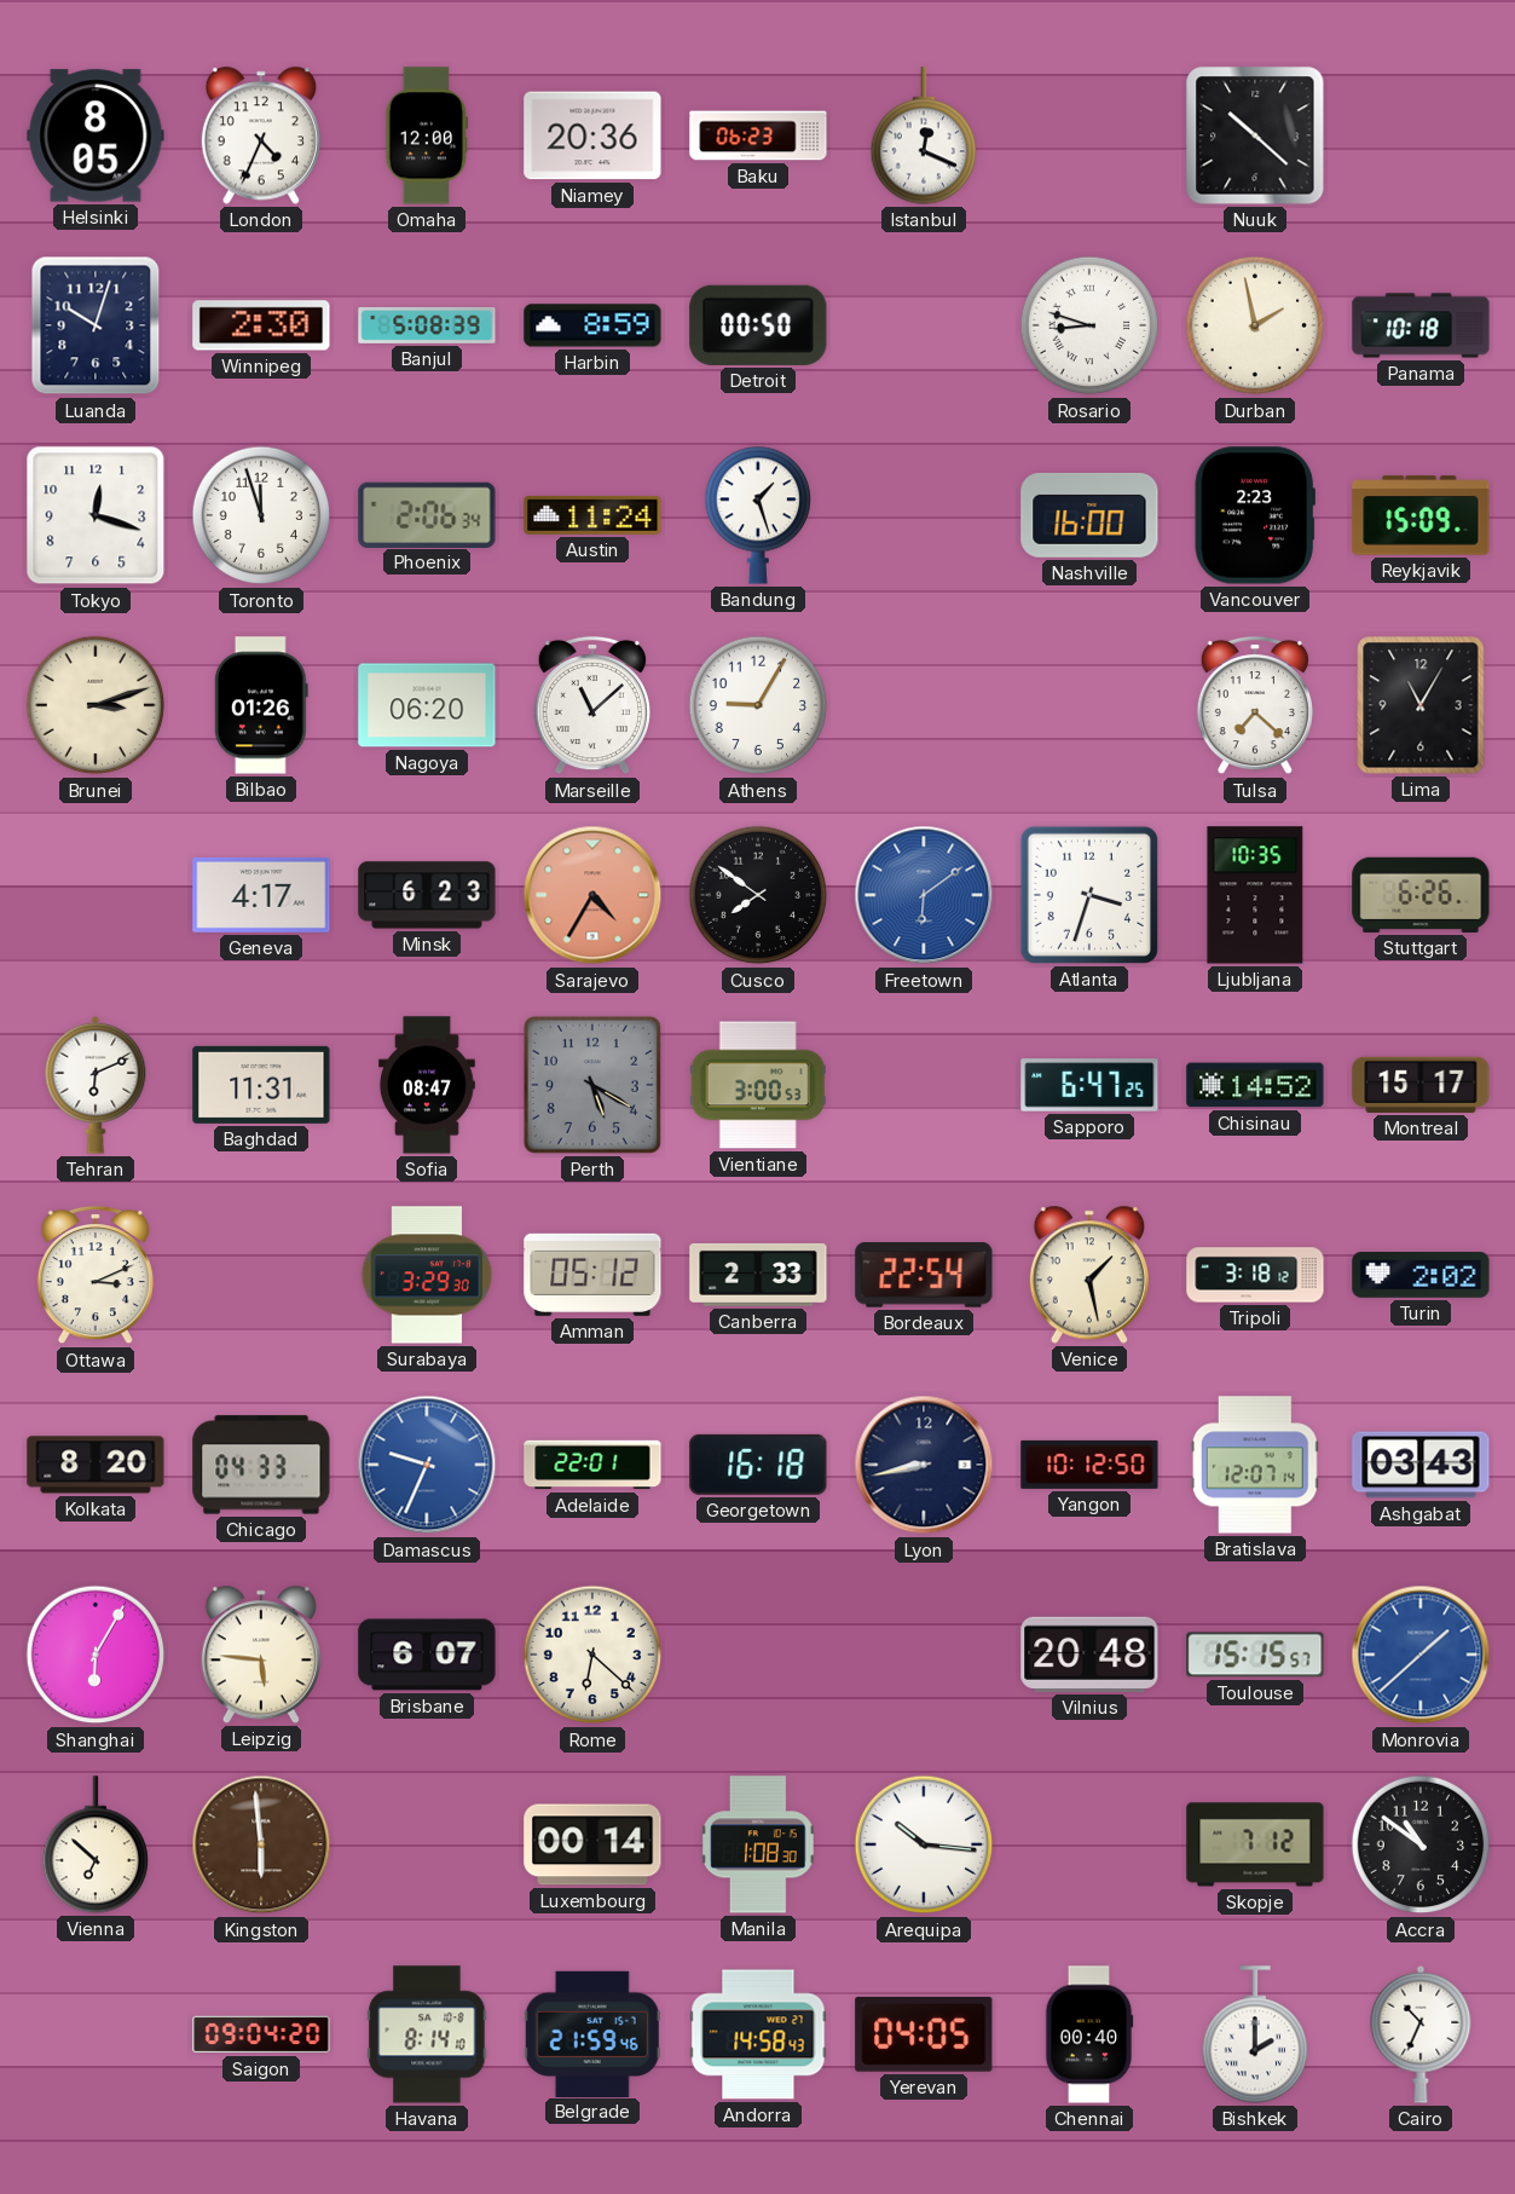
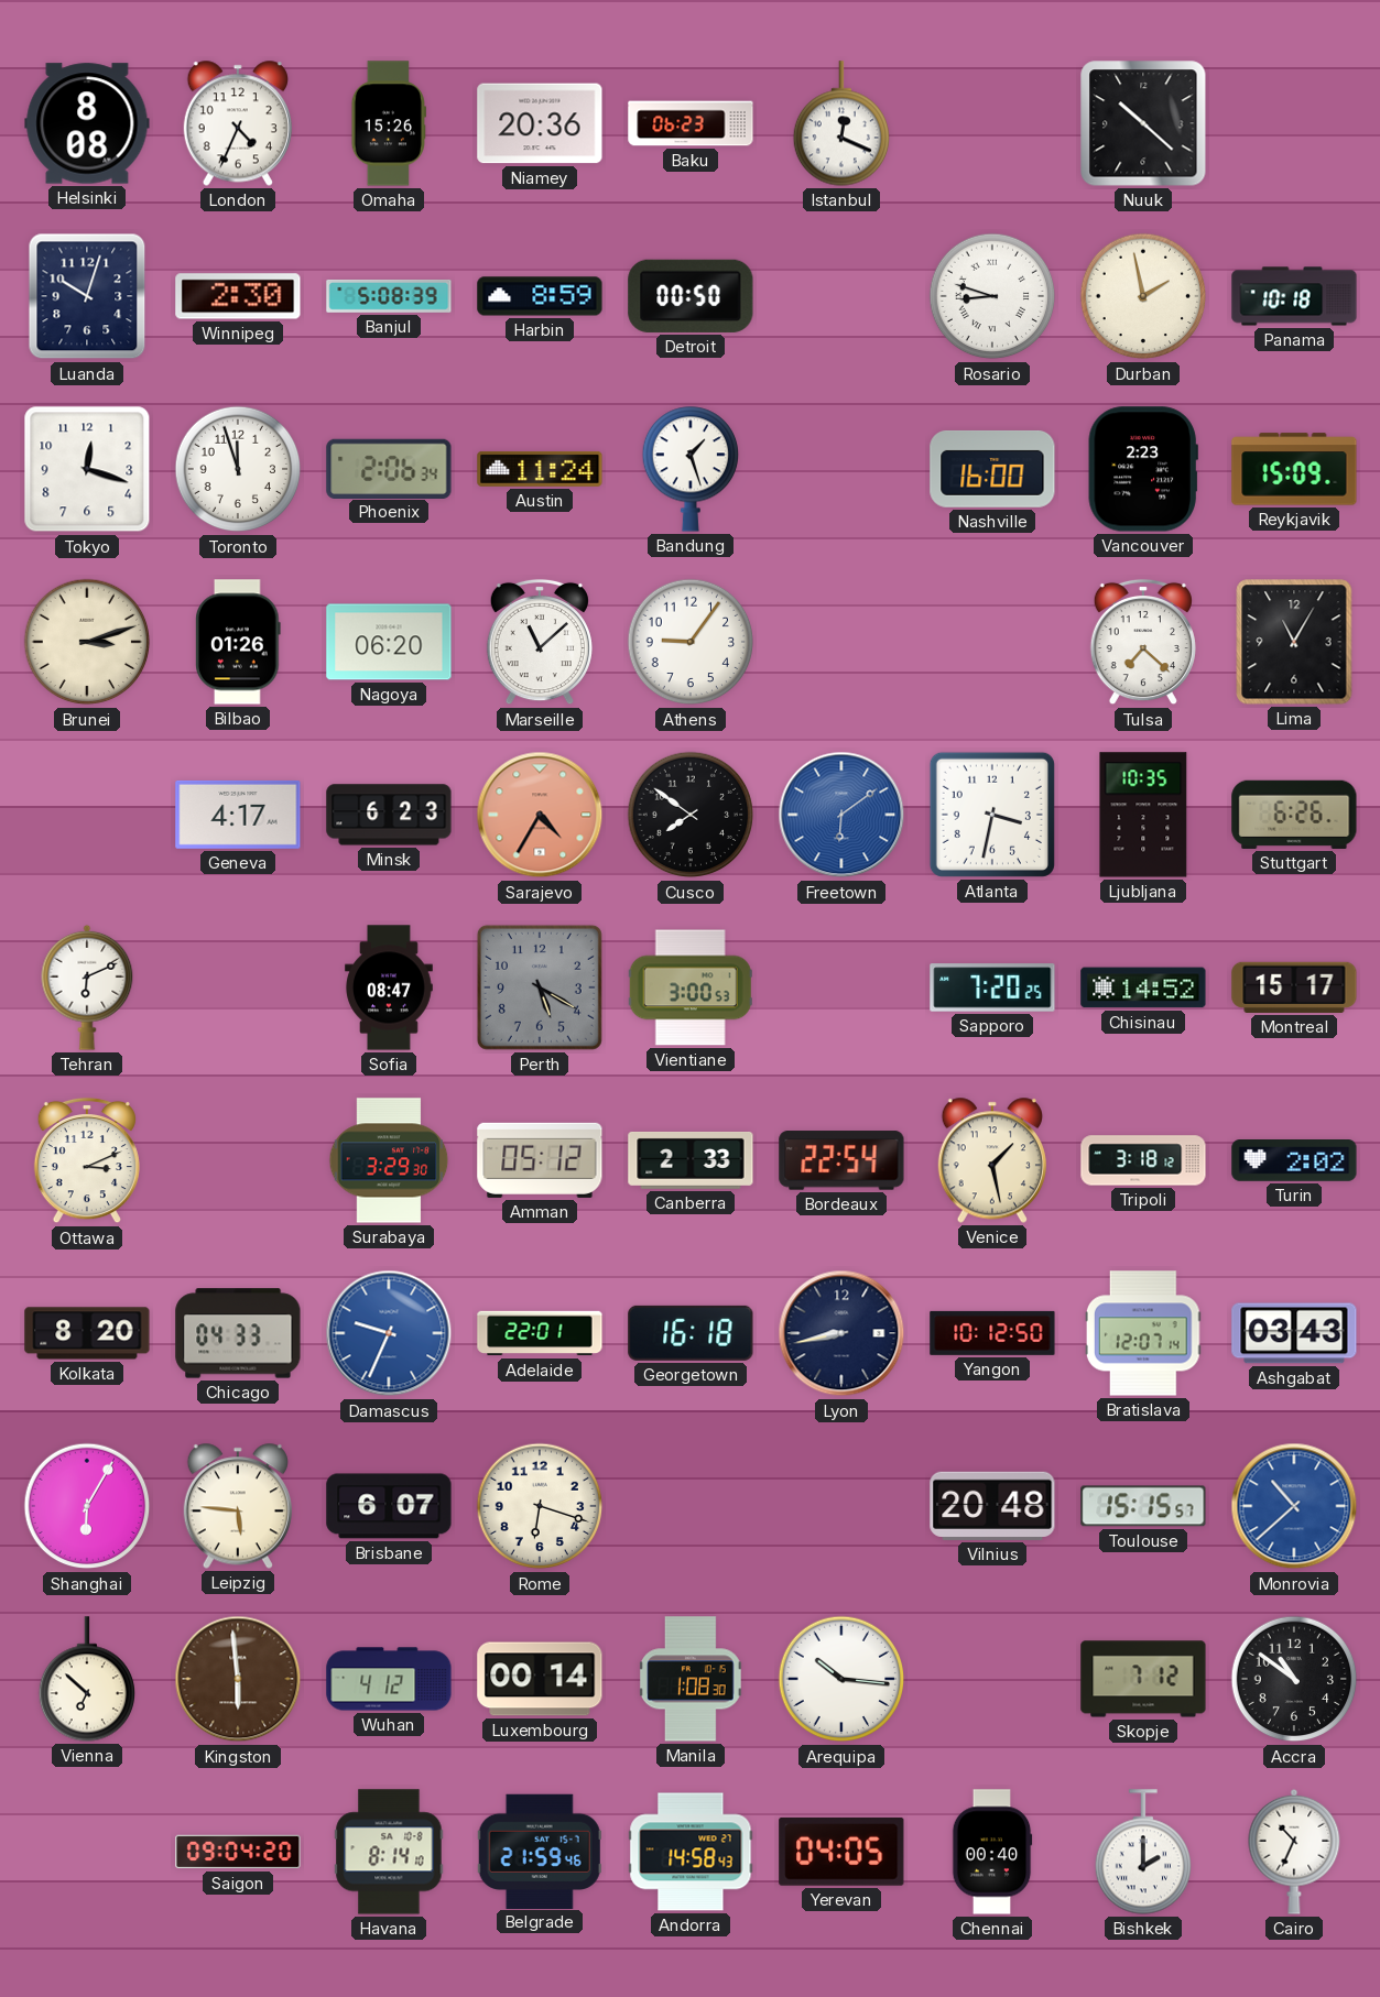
Helsinki: 8:05 -> 8:08
Omaha: 12:00 -> 15:26
Athens: 9:05 -> 9:06
Atlanta: 3:33 -> 3:32
Baghdad: 11:31 -> none
Sapporo: 6:47 -> 7:20
Rome: 6:22 -> 6:18
Monrovia: 1:38 -> 10:38
Wuhan: none -> 4:12
